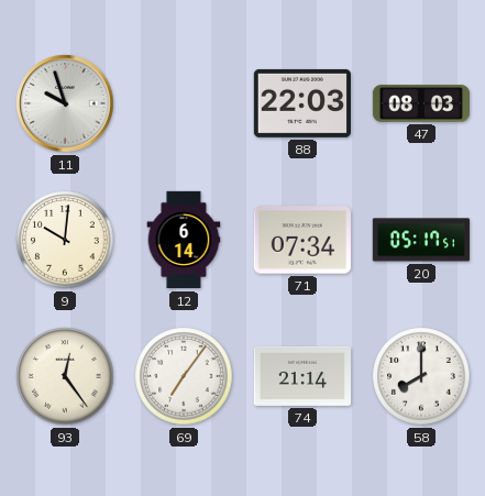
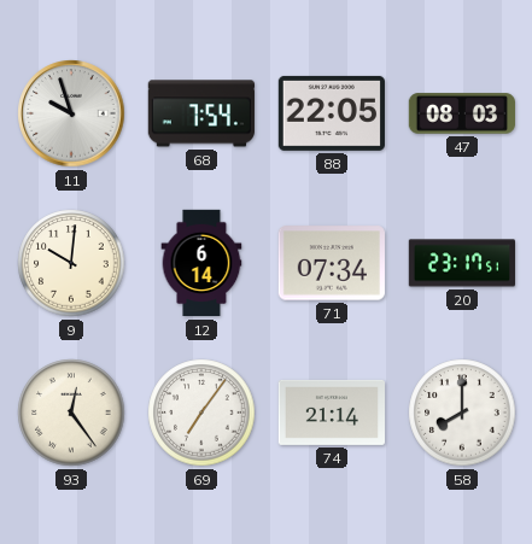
68: none -> 7:54
88: 22:03 -> 22:05
20: 05:17 -> 23:17
